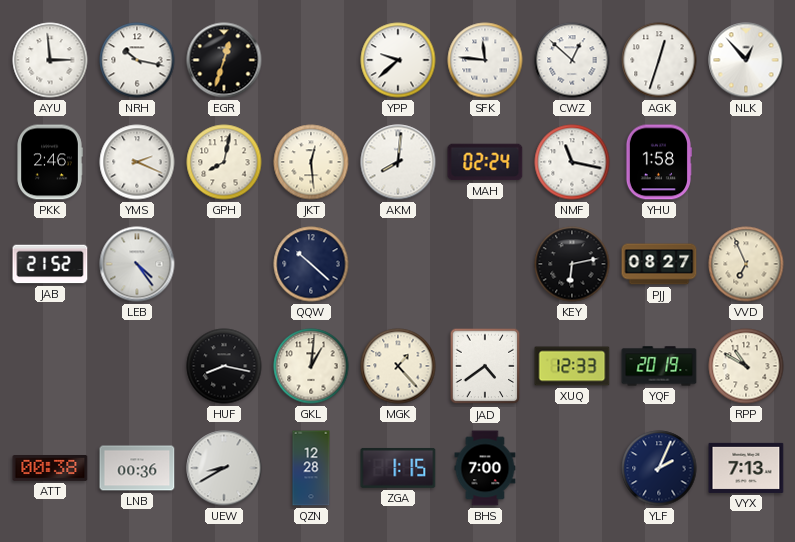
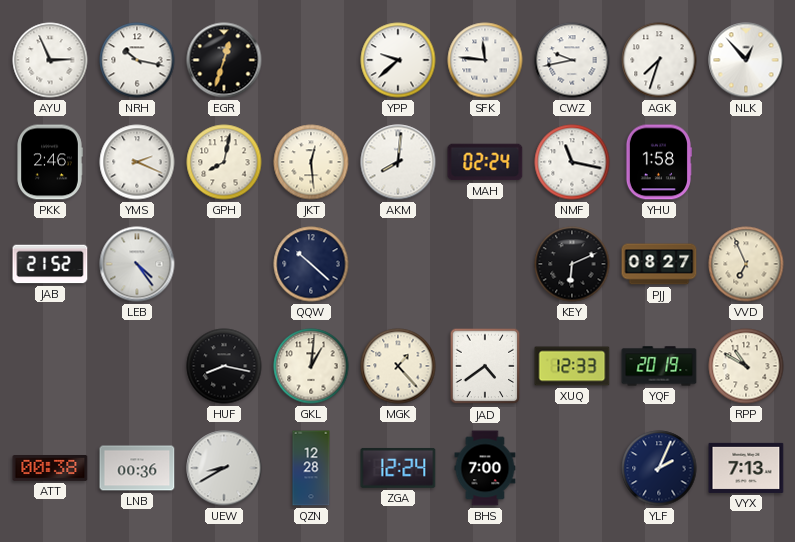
AYU: 2:59 -> 2:56
CWZ: 12:52 -> 9:43
AGK: 12:33 -> 7:33
KEY: 6:13 -> 6:11
ZGA: 1:15 -> 12:24
